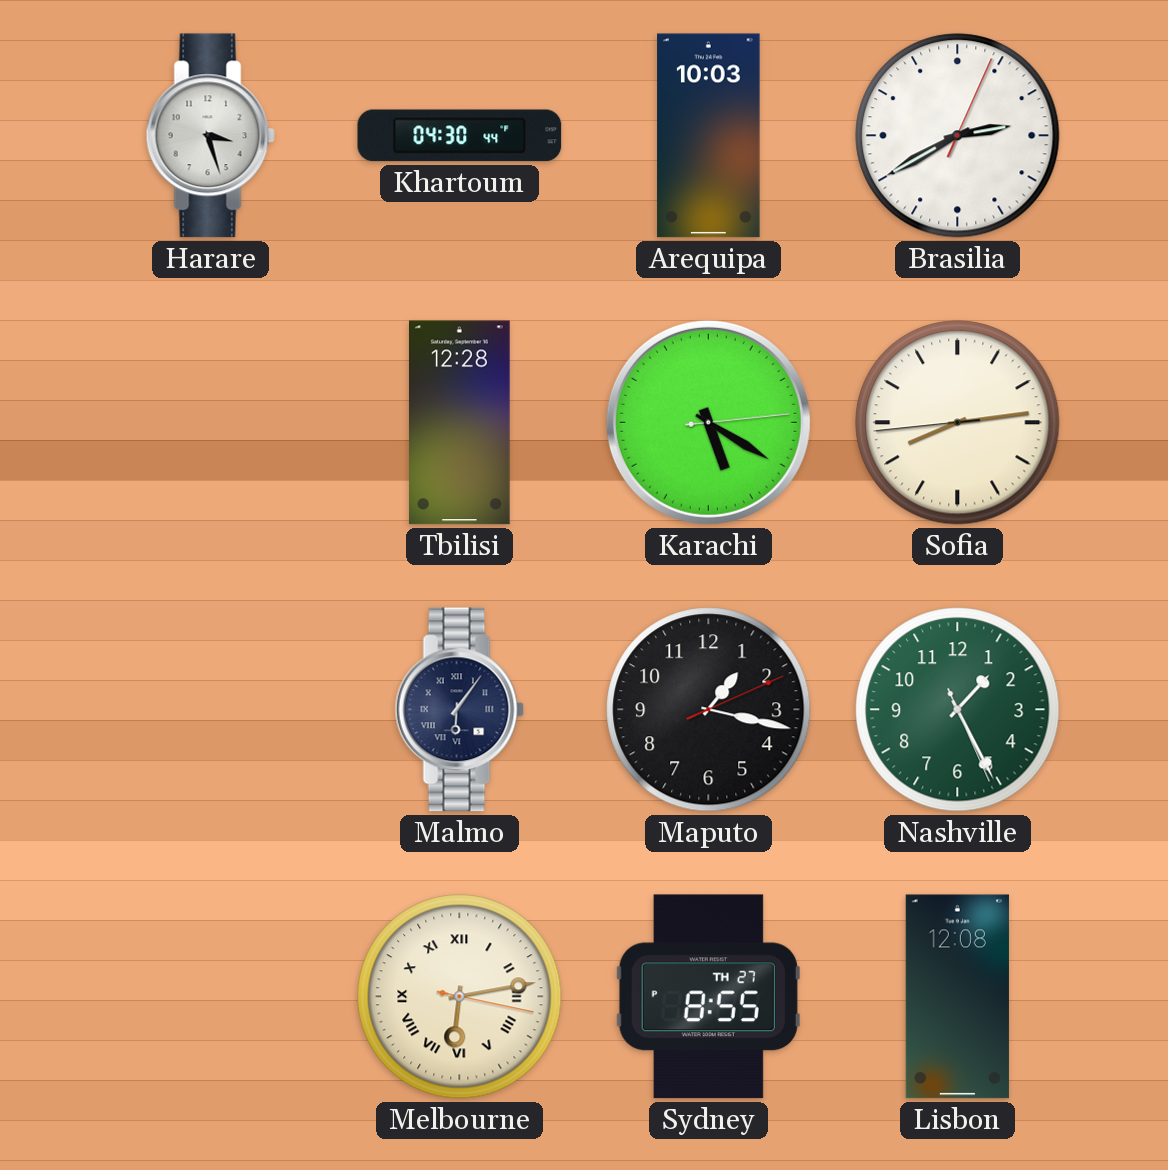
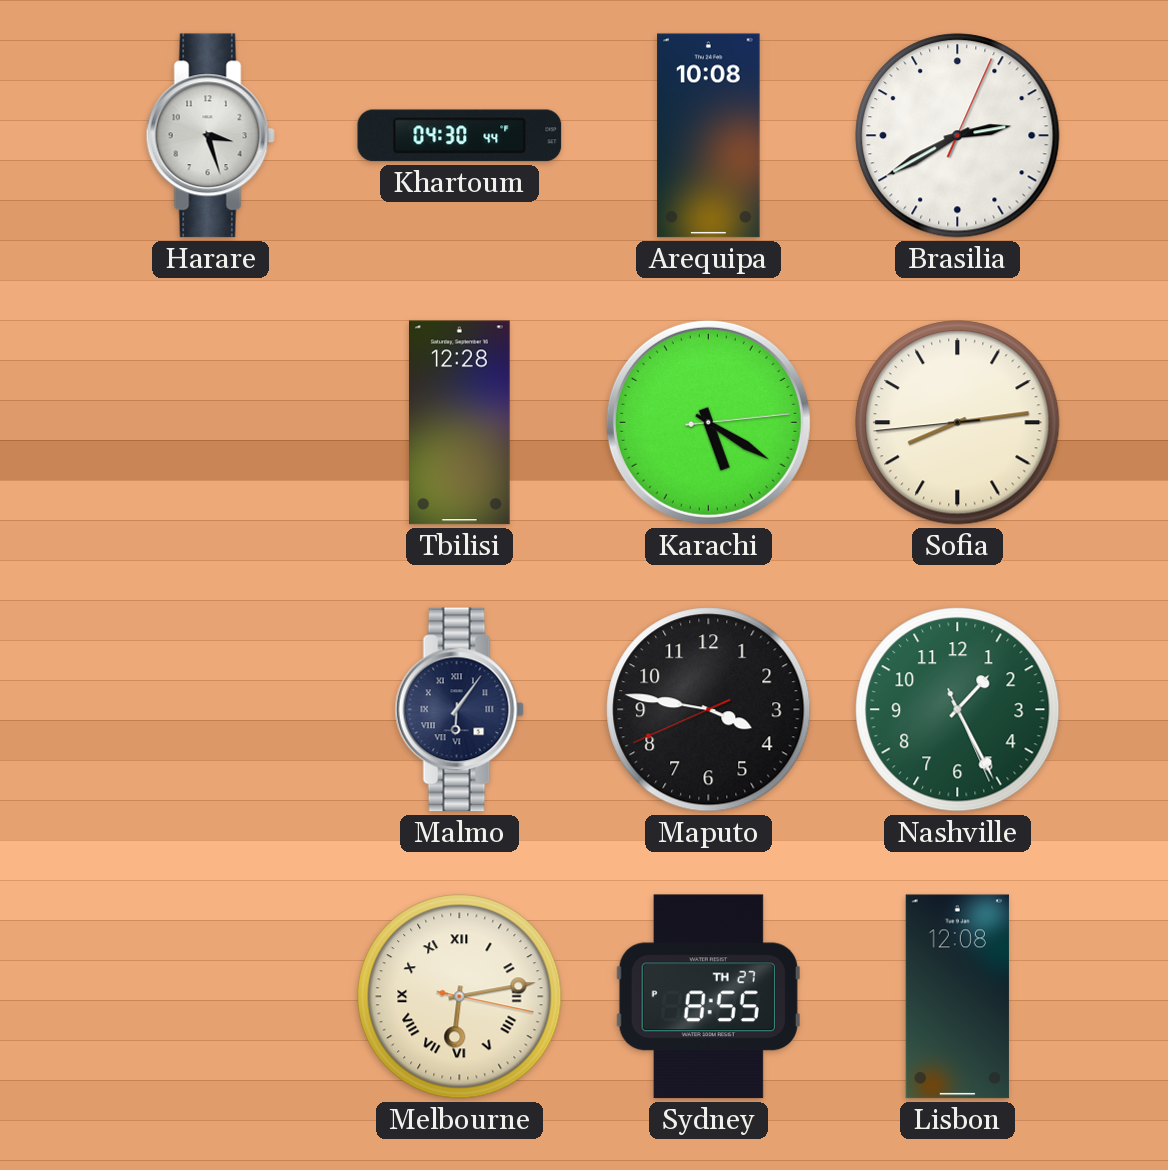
Arequipa: 10:03 -> 10:08
Maputo: 1:17 -> 3:46
